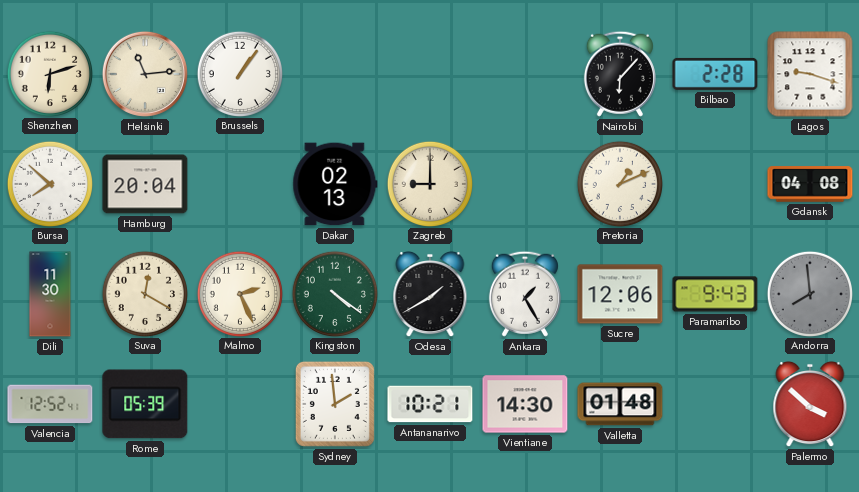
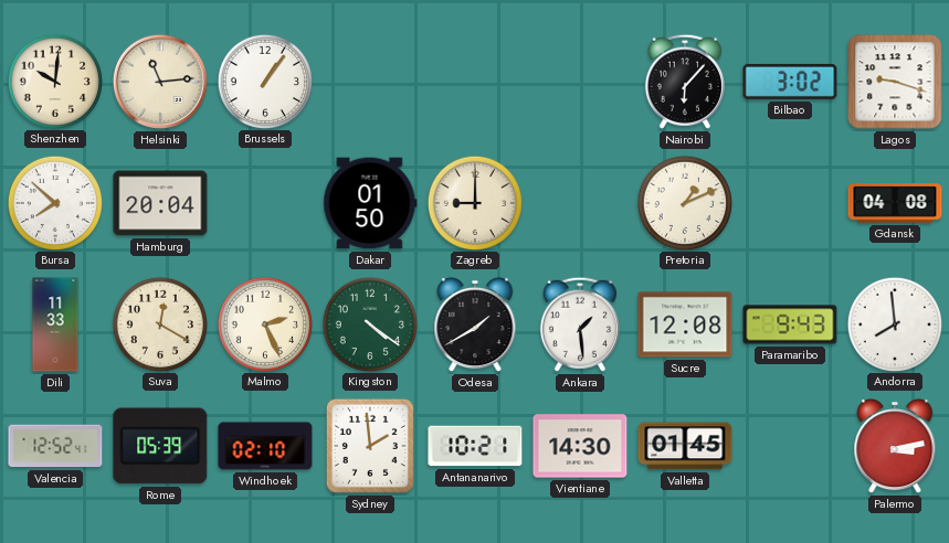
Shenzhen: 6:12 -> 10:01
Bilbao: 2:28 -> 3:02
Dakar: 02:13 -> 01:50
Dili: 11:30 -> 11:33
Ankara: 1:25 -> 1:29
Sucre: 12:06 -> 12:08
Andorra dial: grey -> white
Windhoek: none -> 02:10
Valletta: 01:48 -> 01:45
Palermo: 3:52 -> 3:13
